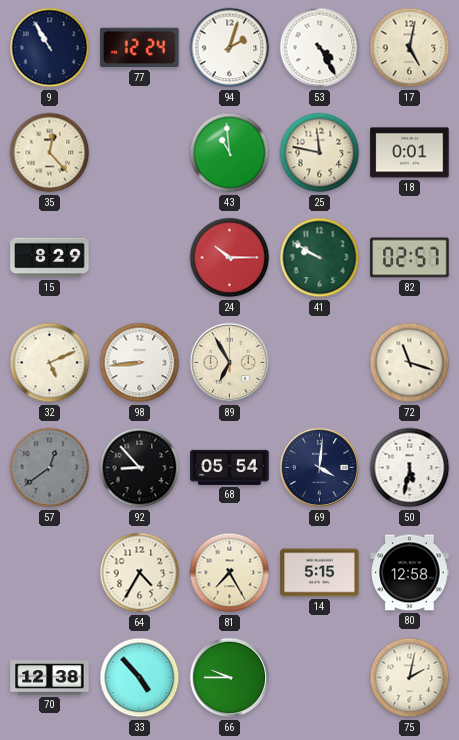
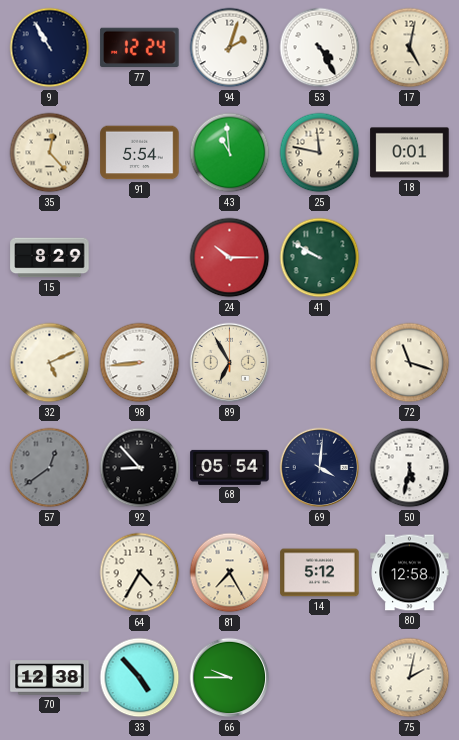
91: none -> 5:54
82: 02:57 -> none
14: 5:15 -> 5:12
